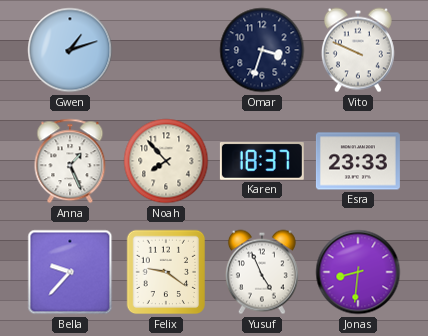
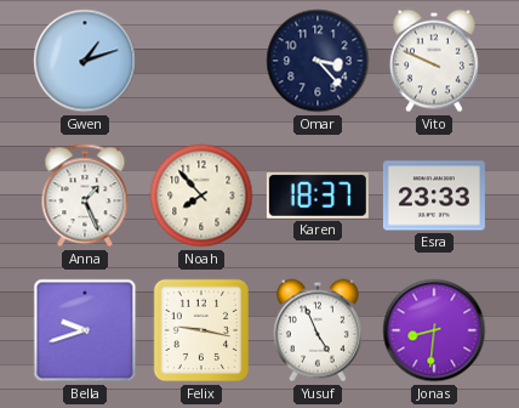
Omar: 3:33 -> 3:23
Bella: 9:37 -> 9:42
Felix: 9:21 -> 9:17
